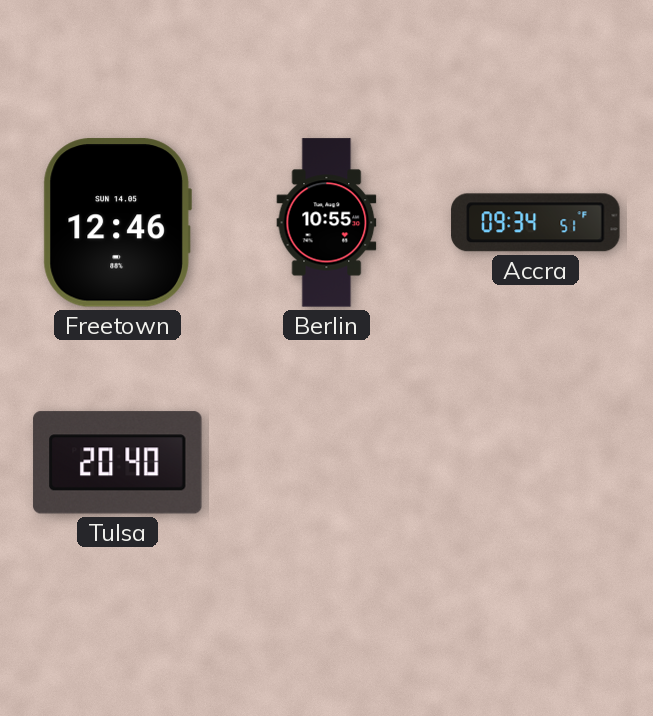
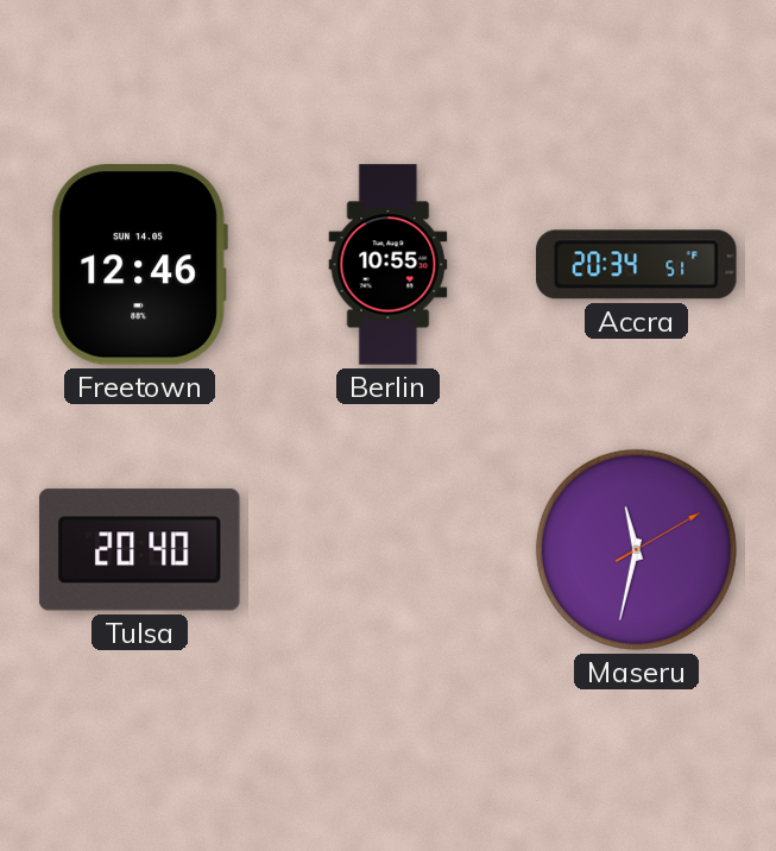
Accra: 09:34 -> 20:34
Maseru: none -> 11:32
